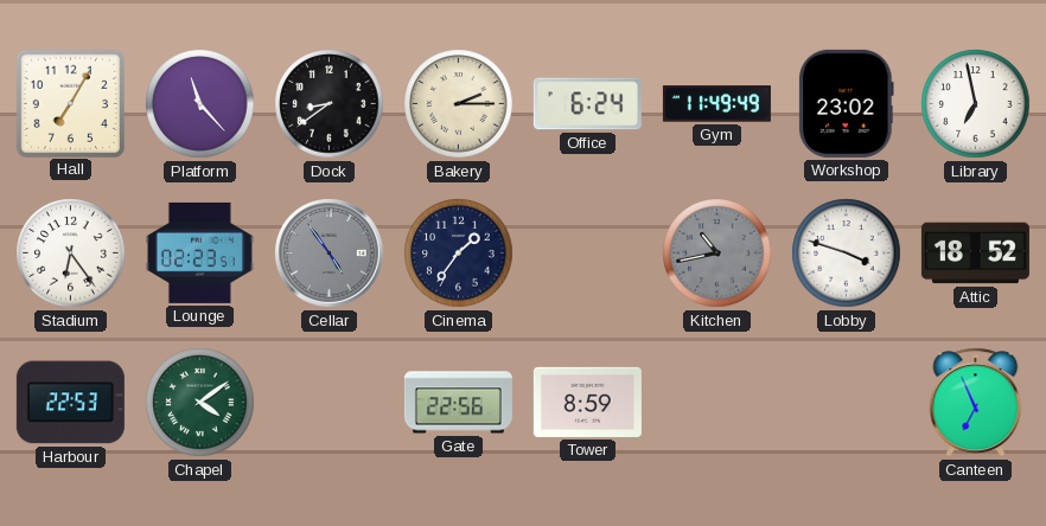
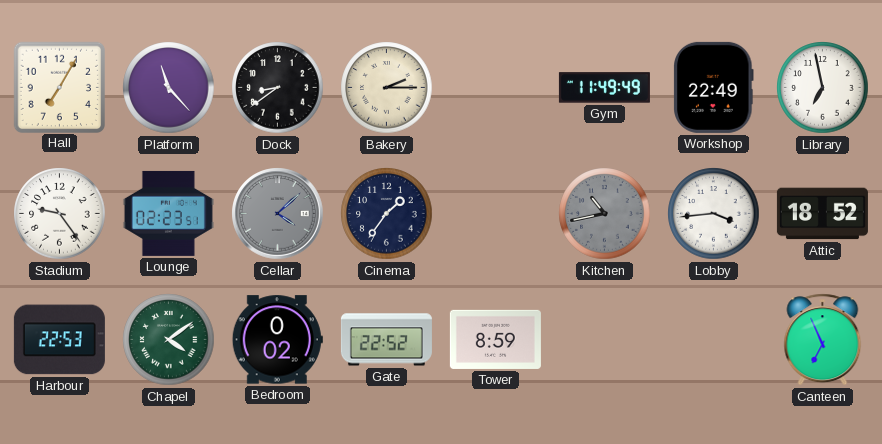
Office: 6:24 -> none
Workshop: 23:02 -> 22:49
Stadium: 6:24 -> 9:24
Cellar: 4:54 -> 4:08
Lobby: 3:48 -> 3:44
Bedroom: none -> 0:02
Gate: 22:56 -> 22:52
